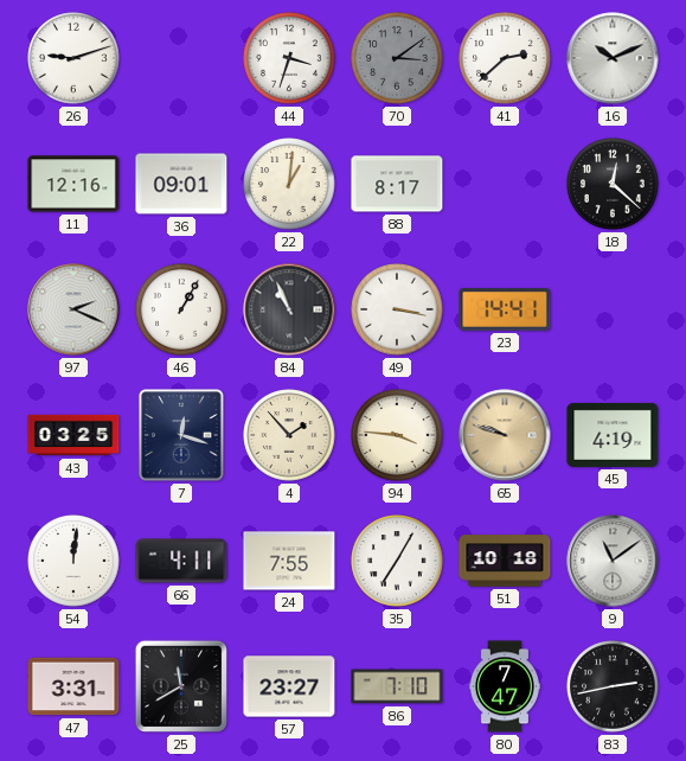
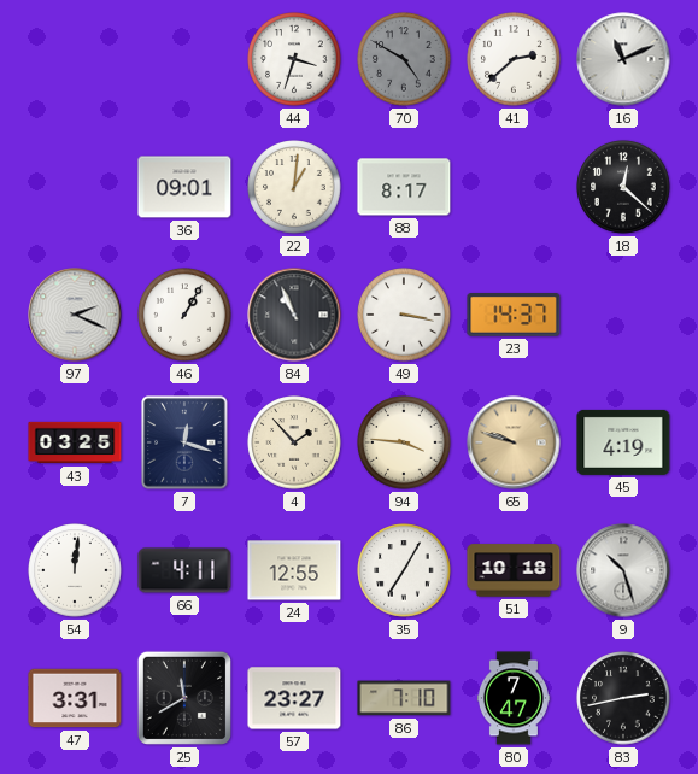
26: 9:12 -> none
70: 3:09 -> 4:50
16: 10:11 -> 11:11
11: 12:16 -> none
23: 14:41 -> 14:37
24: 7:55 -> 12:55
9: 11:09 -> 10:27
